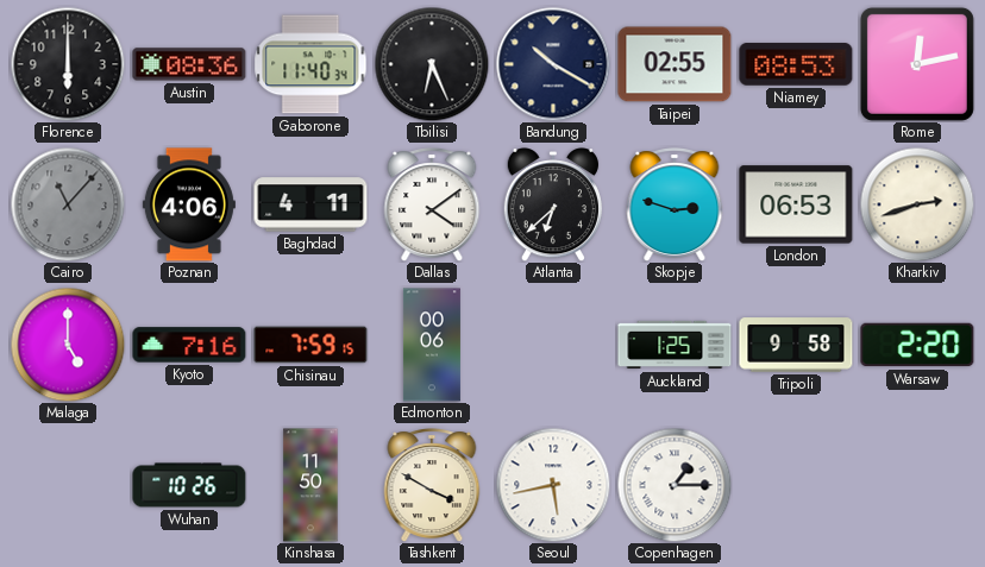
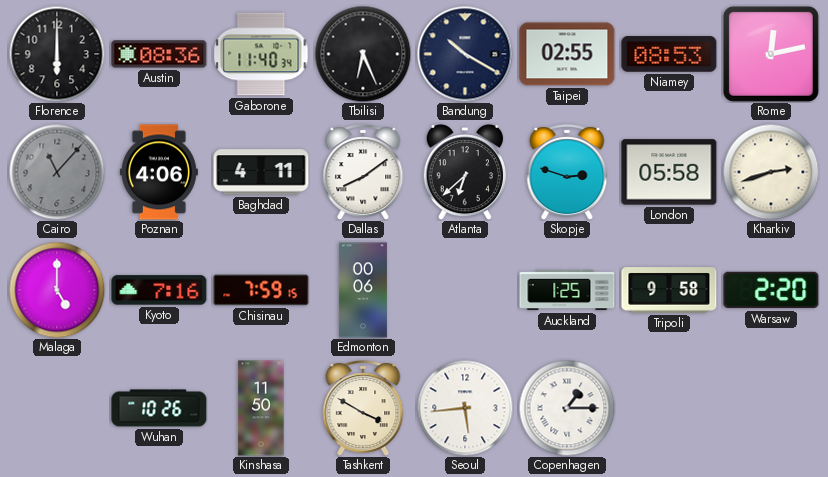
Dallas: 4:09 -> 8:09
London: 06:53 -> 05:58
Seoul: 5:43 -> 5:44
